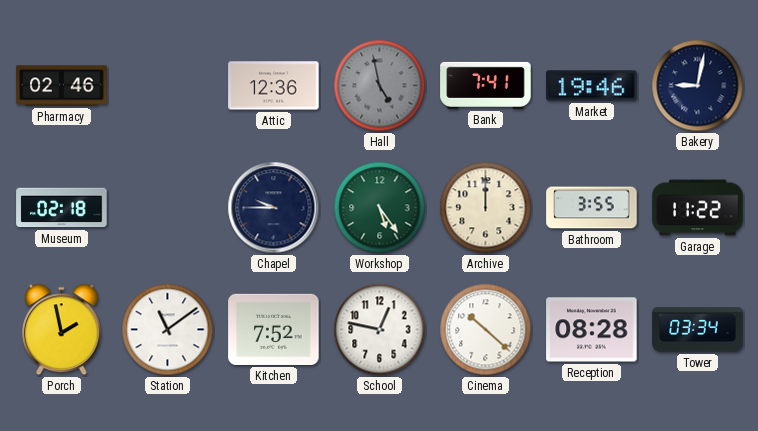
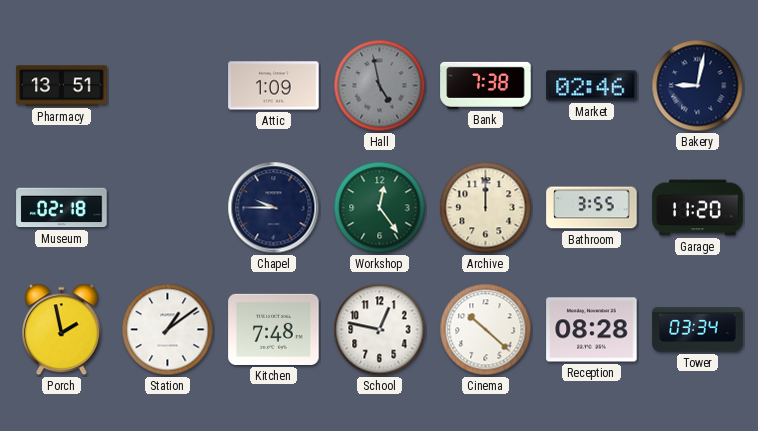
Pharmacy: 02:46 -> 13:51
Attic: 12:36 -> 1:09
Bank: 7:41 -> 7:38
Market: 19:46 -> 02:46
Workshop: 5:24 -> 12:24
Garage: 11:22 -> 11:20
Station: 11:09 -> 1:09
Kitchen: 7:52 -> 7:48
